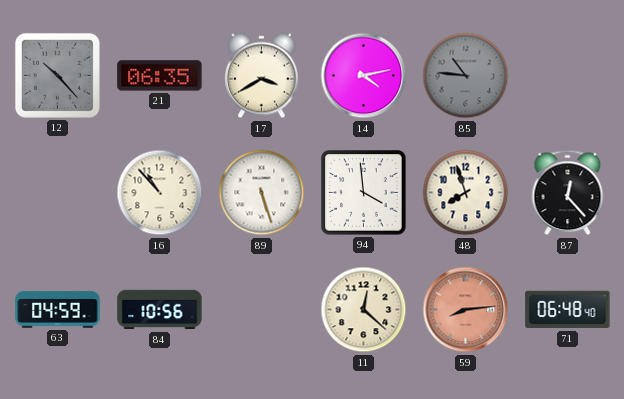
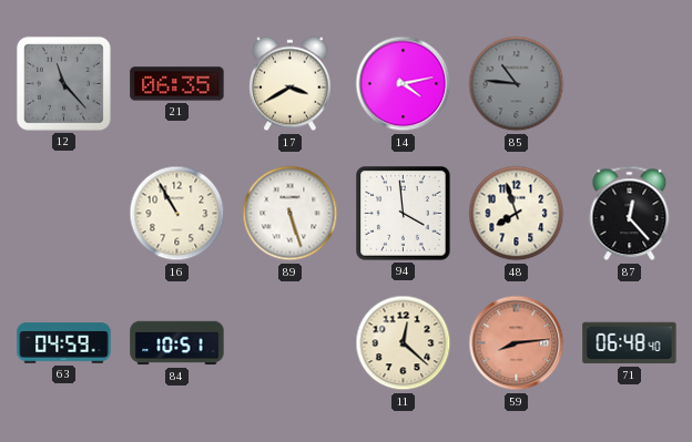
12: 10:23 -> 11:23
16: 10:53 -> 10:55
84: 10:56 -> 10:51
